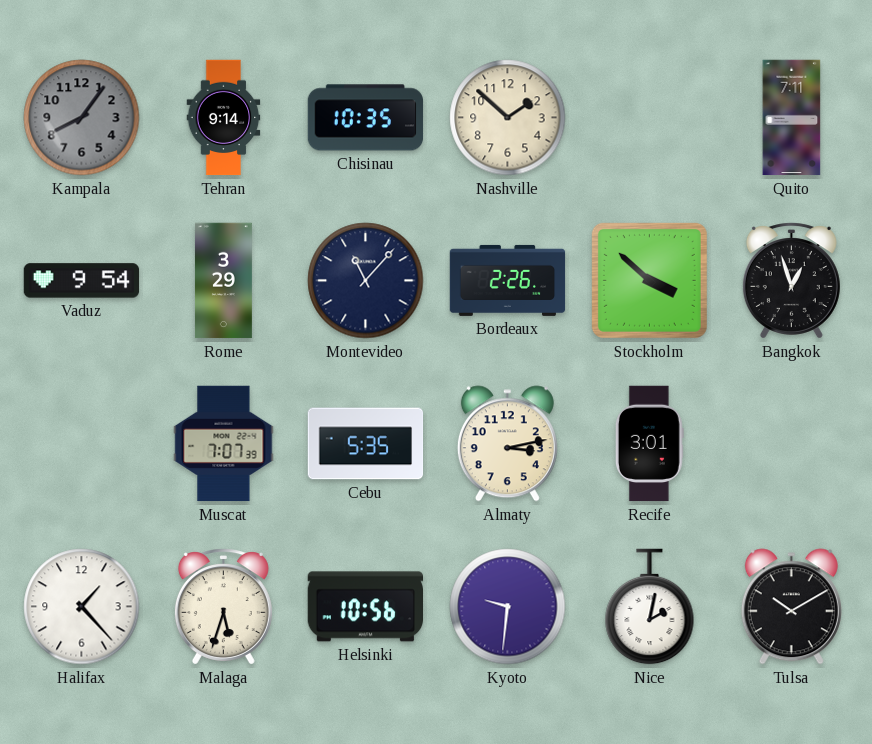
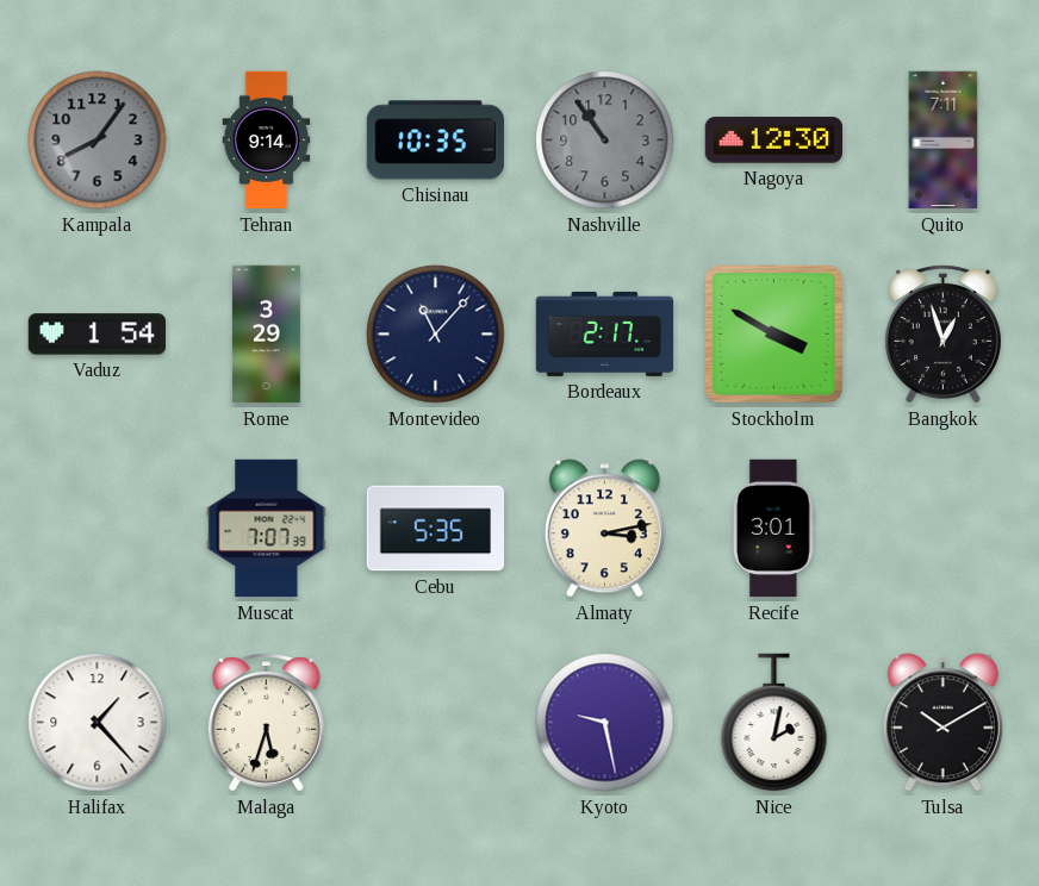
Nashville: 1:52 -> 10:54
Nashville dial: cream -> grey
Nagoya: none -> 12:30
Vaduz: 9:54 -> 1:54
Bordeaux: 2:26 -> 2:17
Stockholm: 3:52 -> 3:50
Helsinki: 10:56 -> none
Kyoto: 9:31 -> 9:28
